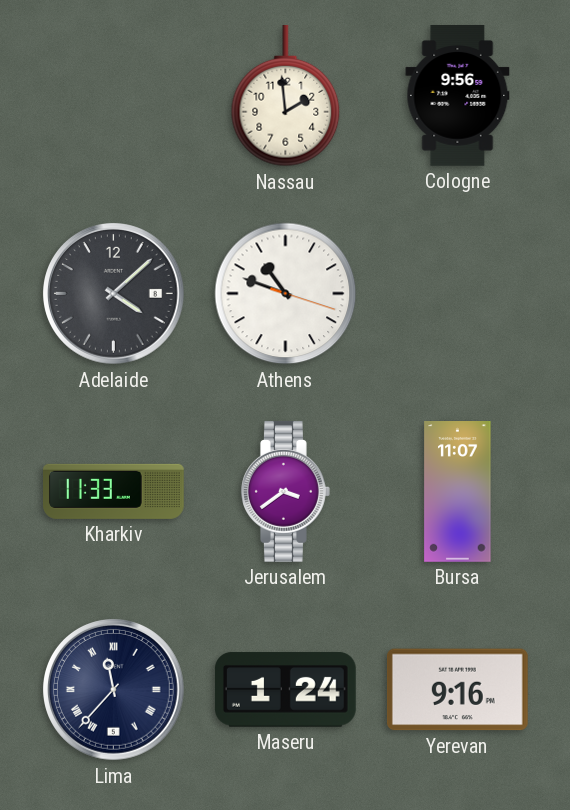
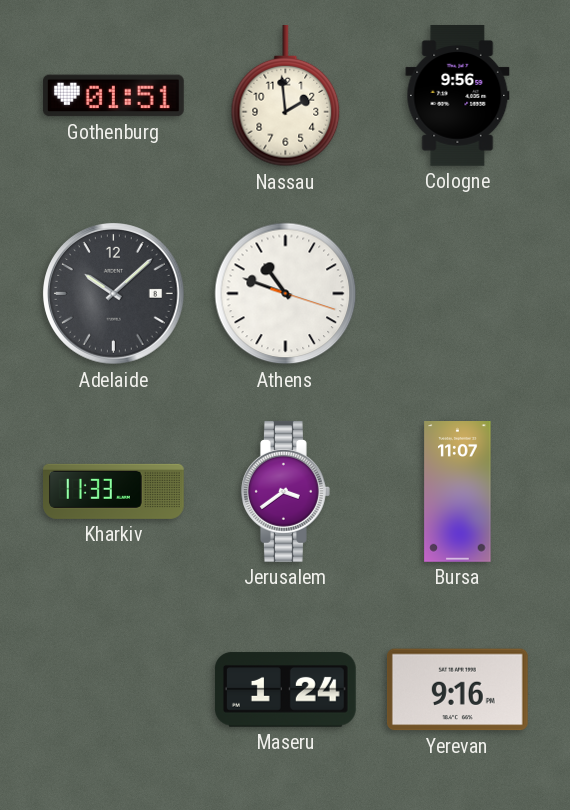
Gothenburg: none -> 01:51
Adelaide: 4:08 -> 10:08
Lima: 11:37 -> none
